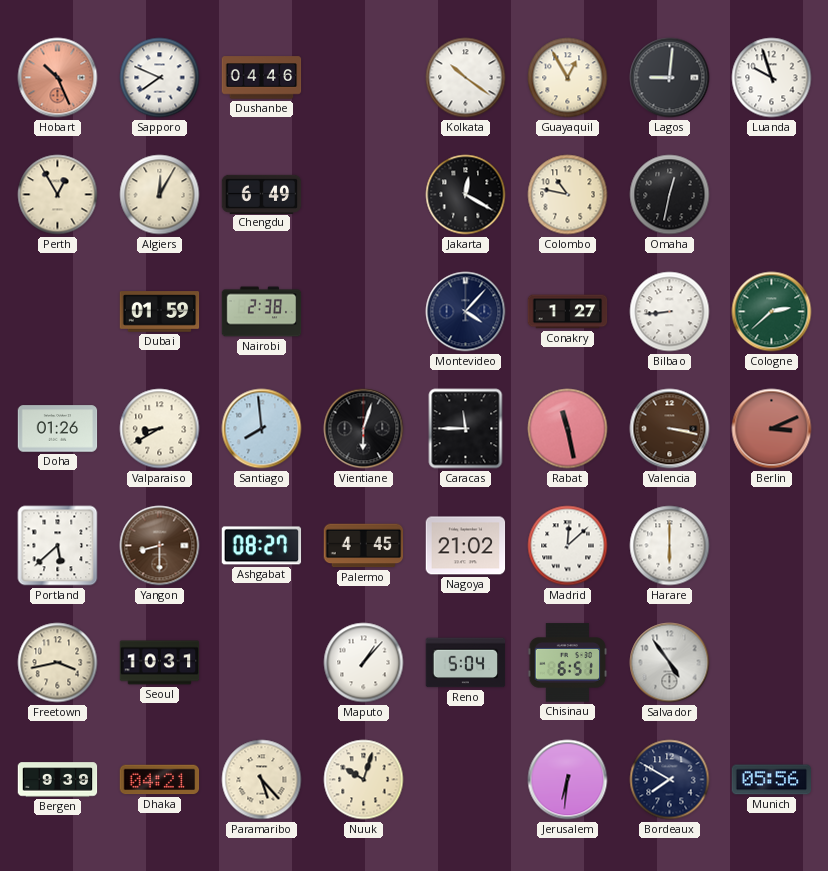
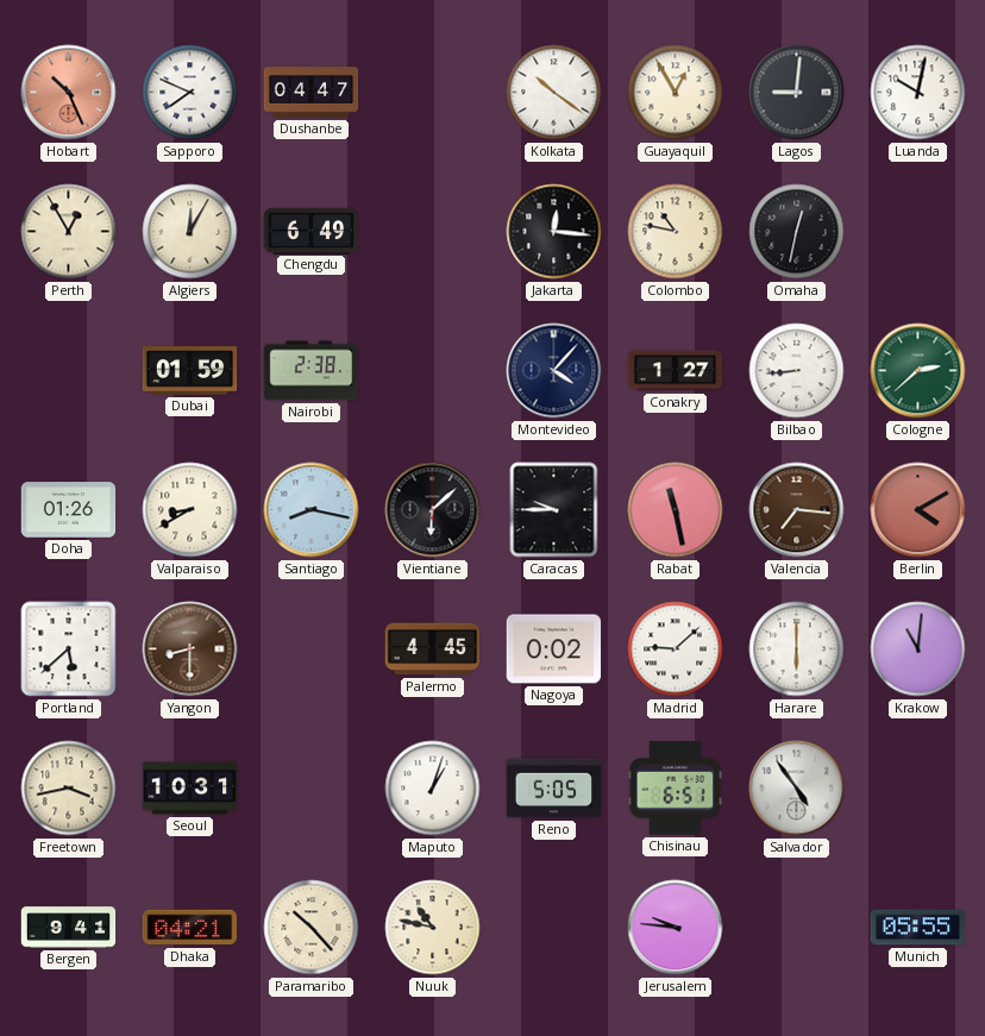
Dushanbe: 04:46 -> 04:47
Luanda: 9:57 -> 10:02
Jakarta: 12:20 -> 12:16
Santiago: 7:59 -> 8:17
Vientiane: 6:03 -> 6:08
Caracas: 11:45 -> 9:45
Valencia: 3:17 -> 7:16
Berlin: 3:11 -> 4:10
Ashgabat: 08:27 -> none
Nagoya: 21:02 -> 0:02
Madrid: 12:08 -> 9:08
Krakow: none -> 11:01
Maputo: 1:07 -> 1:03
Reno: 5:04 -> 5:05
Bergen: 9:39 -> 9:41
Paramaribo: 5:23 -> 10:23
Nuuk: 10:03 -> 10:47
Jerusalem: 6:31 -> 9:46
Bordeaux: 7:50 -> none
Munich: 05:56 -> 05:55
